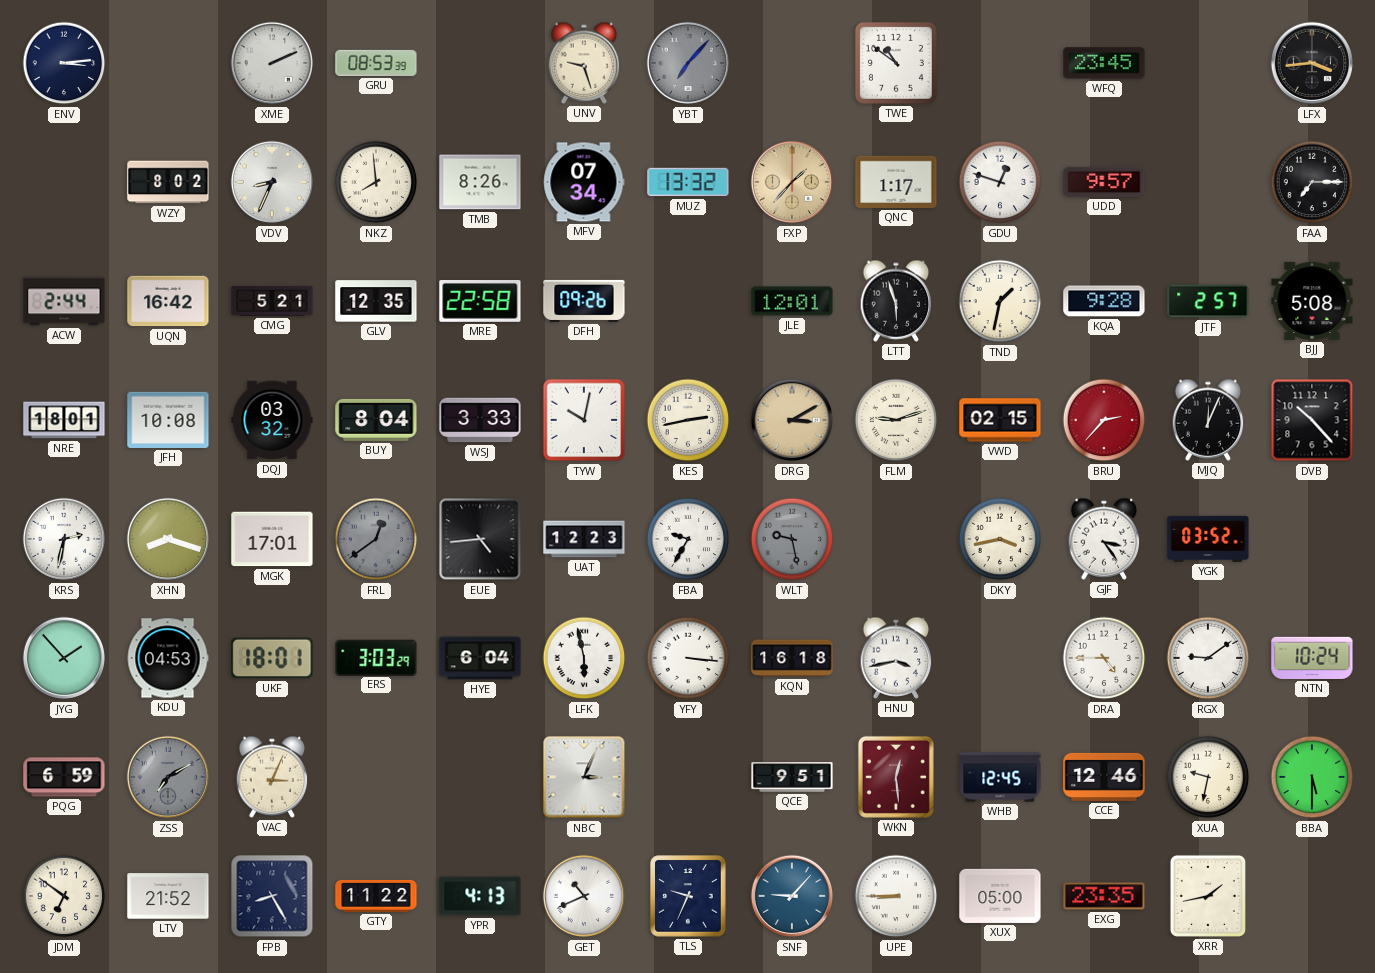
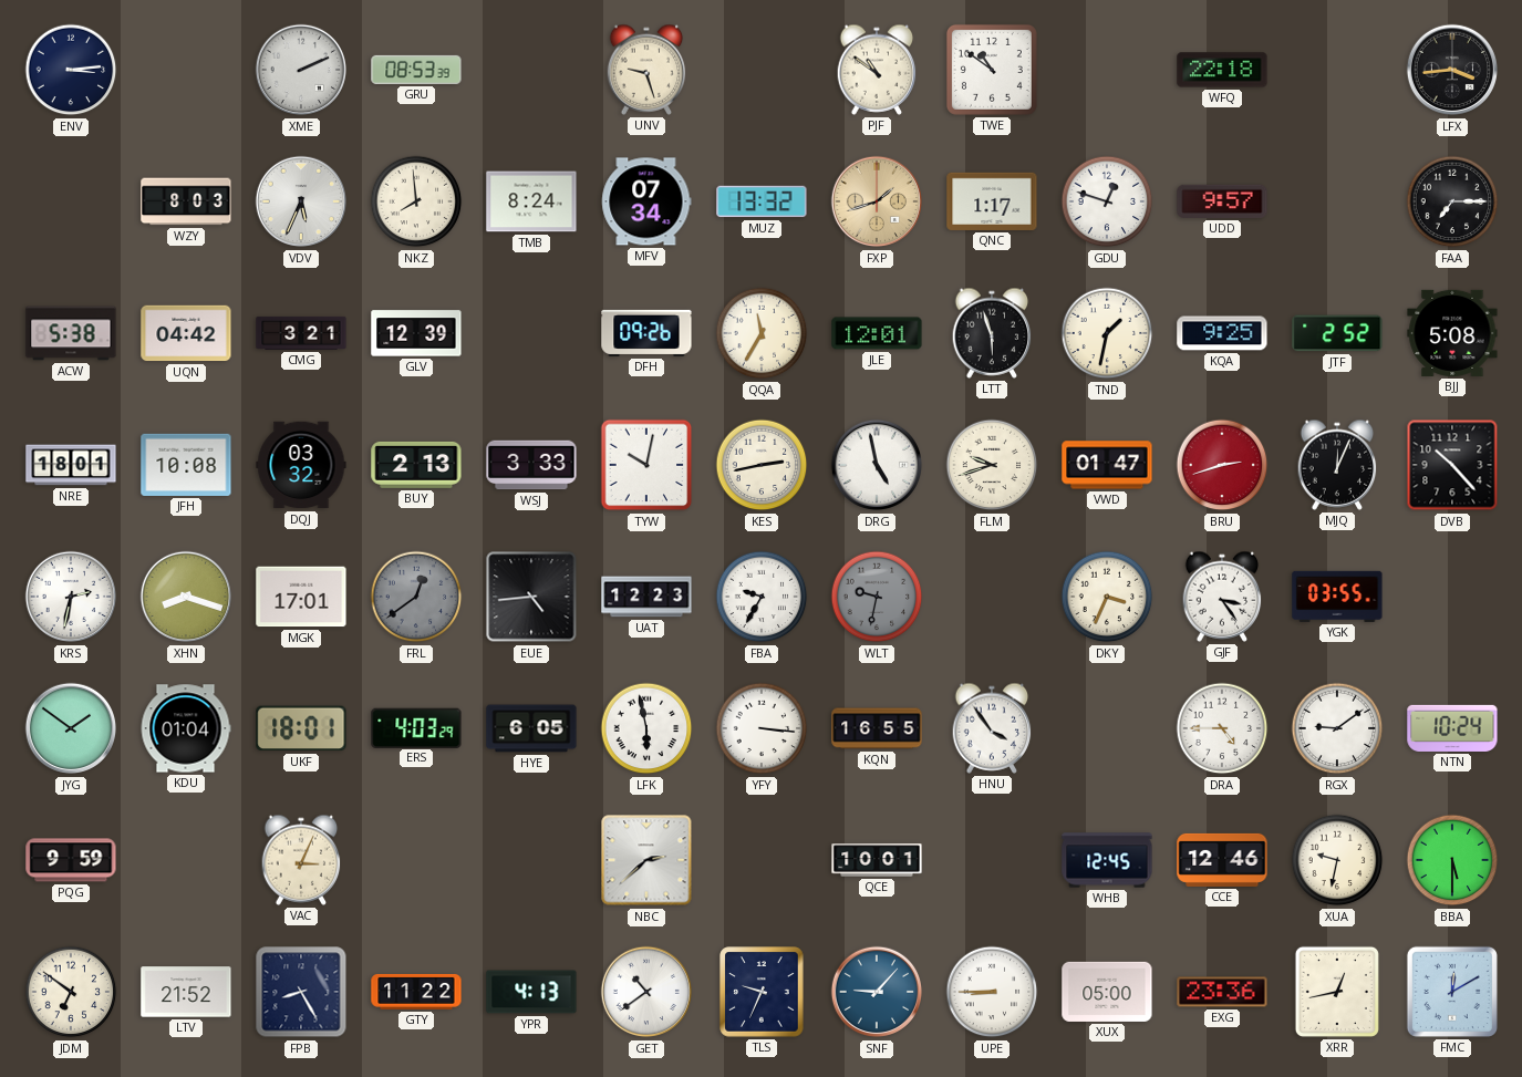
YBT: 7:07 -> none
PJF: none -> 10:51
WFQ: 23:45 -> 22:18
WZY: 8:02 -> 8:03
VDV: 8:34 -> 5:34
TMB: 8:26 -> 8:24
FXP: 1:37 -> 1:42
ACW: 2:44 -> 5:38
UQN: 16:42 -> 04:42
CMG: 5:21 -> 3:21
GLV: 12:35 -> 12:39
MRE: 22:58 -> none
QQA: none -> 11:35
KQA: 9:28 -> 9:25
JTF: 2:57 -> 2:52
BUY: 8:04 -> 2:13
DRG: 3:10 -> 4:58
DRG dial: champagne -> white
FLM: 9:12 -> 9:42
VWD: 02:15 -> 01:47
BRU: 2:37 -> 2:42
WLT: 9:28 -> 9:32
DKY: 3:43 -> 3:34
YGK: 03:52 -> 03:55
JYG: 1:53 -> 1:51
KDU: 04:53 -> 01:04
ERS: 3:03 -> 4:03
HYE: 6:04 -> 6:05
KQN: 16:18 -> 16:55
HNU: 3:43 -> 3:54
PQG: 6:59 -> 9:59
ZSS: 7:10 -> none
NBC: 3:04 -> 2:38
QCE: 9:51 -> 10:01
WKN: 12:29 -> none
GET: 10:41 -> 10:39
EXG: 23:35 -> 23:36
XRR: 1:43 -> 12:43
FMC: none -> 12:10
